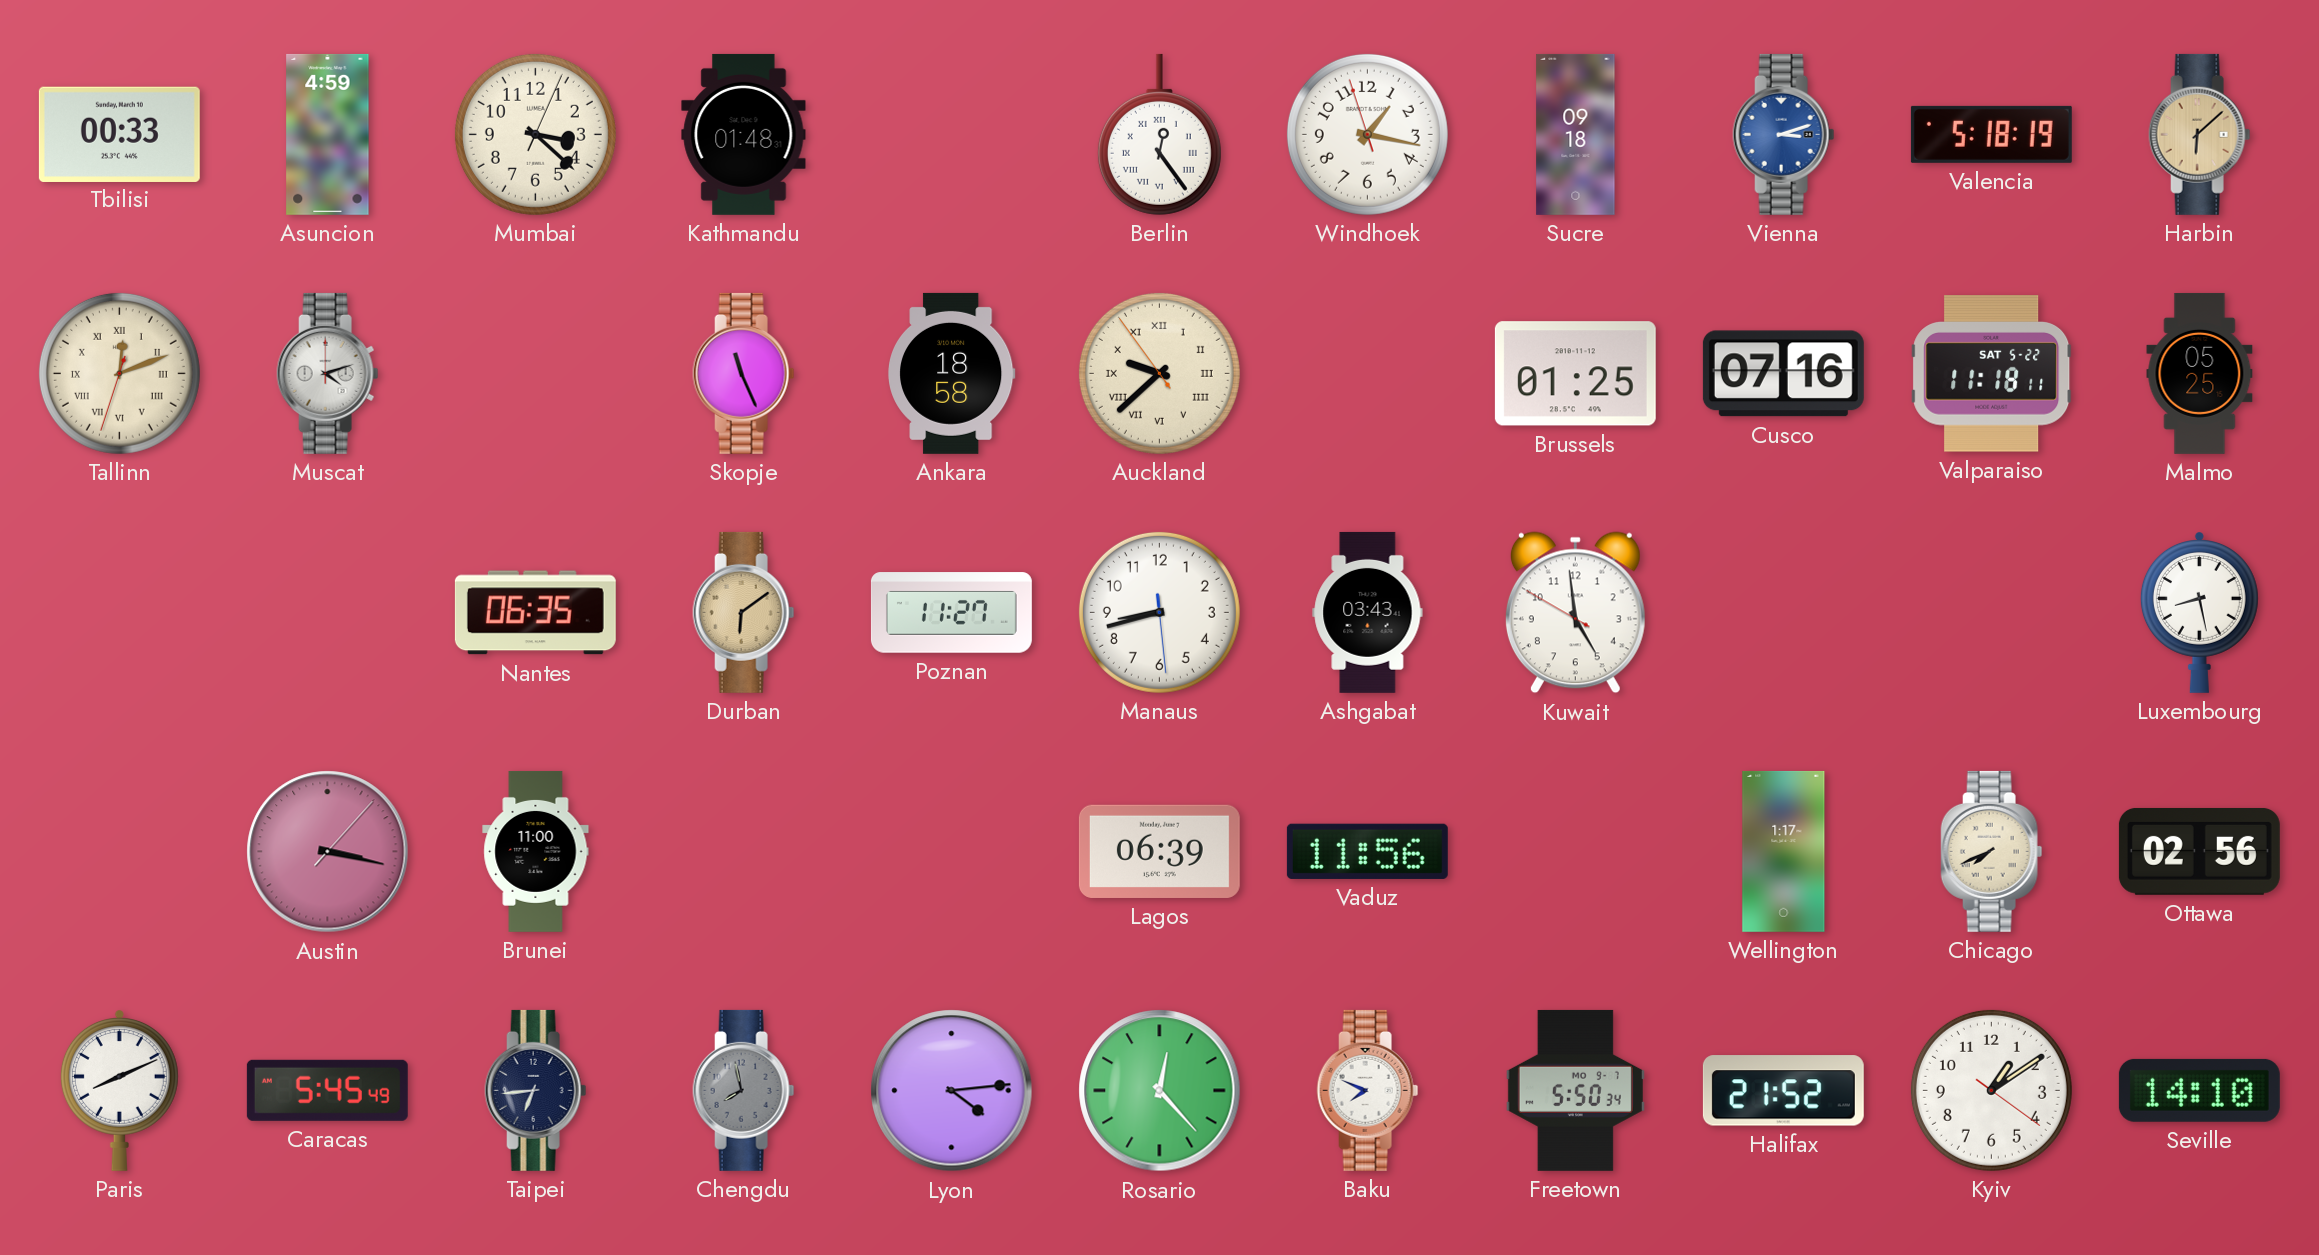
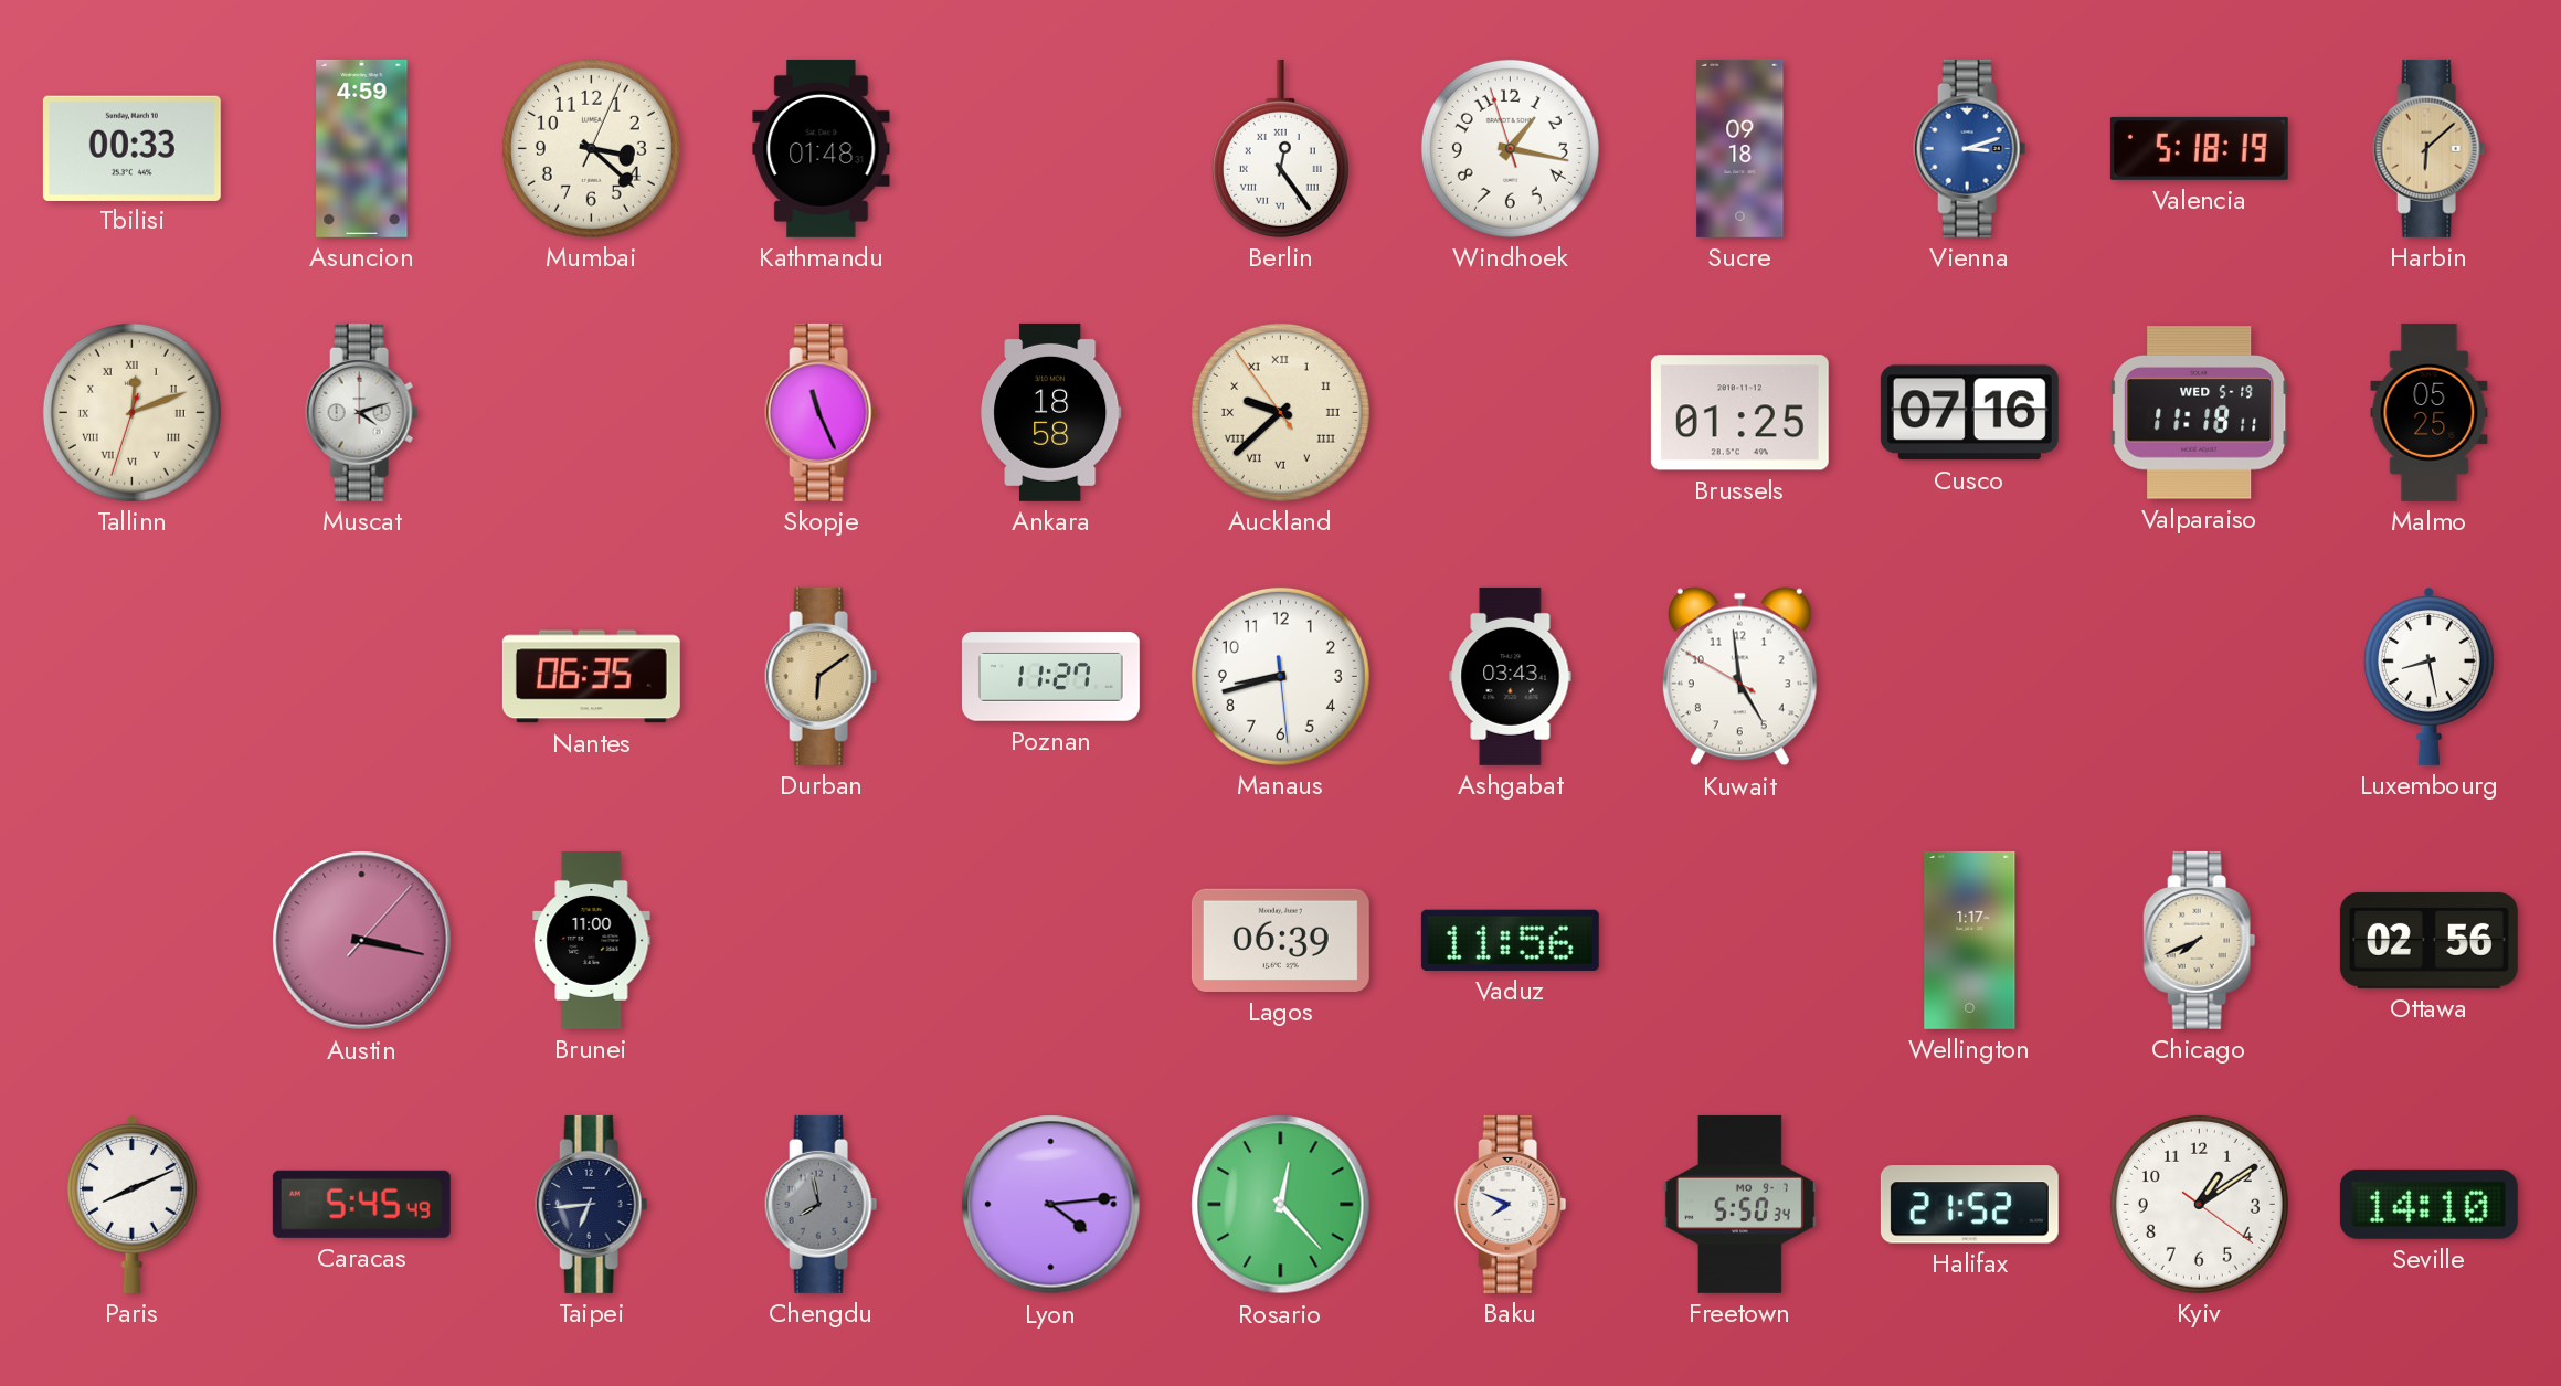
Valparaiso date: SAT 5-22 -> WED 5-19
